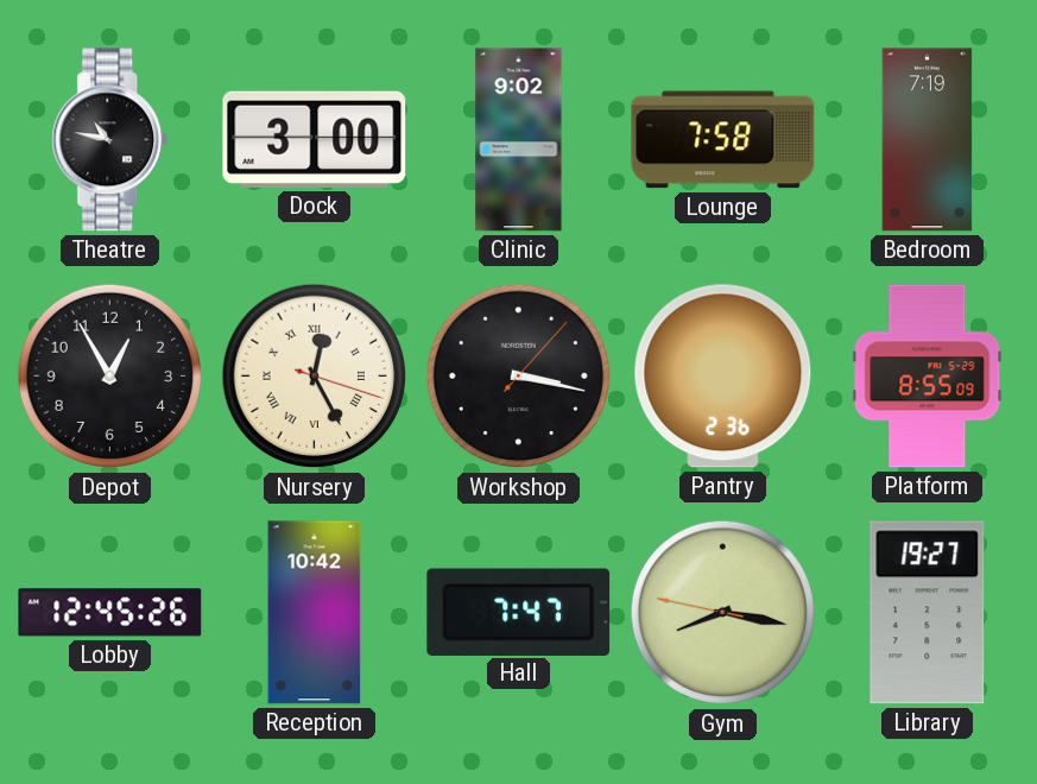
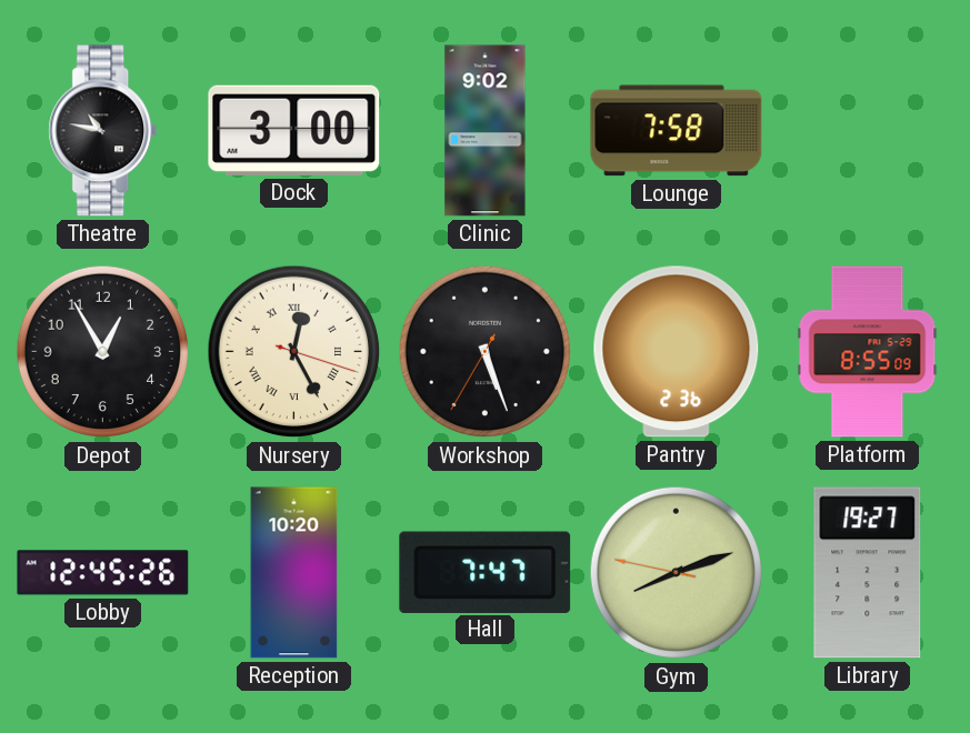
Bedroom: 7:19 -> none
Workshop: 3:17 -> 5:26
Reception: 10:42 -> 10:20
Gym: 8:16 -> 8:11
